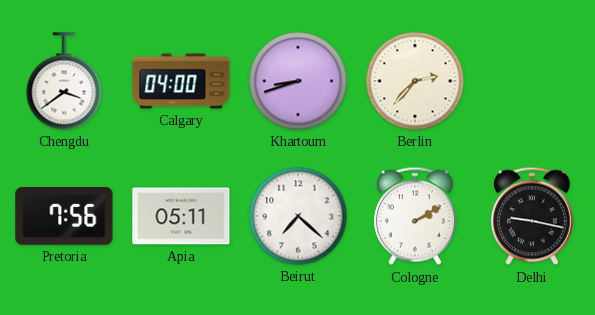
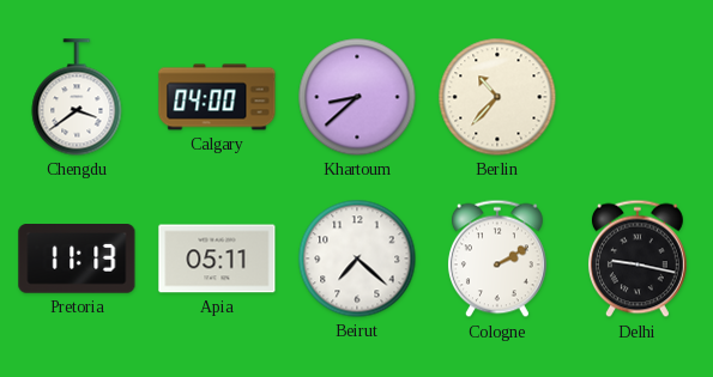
Khartoum: 8:42 -> 8:38
Berlin: 2:37 -> 10:37
Pretoria: 7:56 -> 11:13
